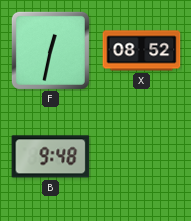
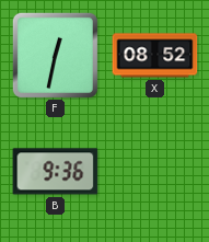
B: 9:48 -> 9:36
